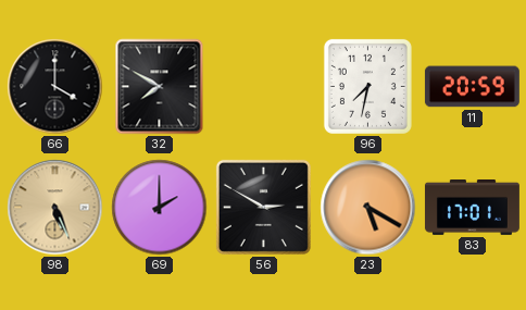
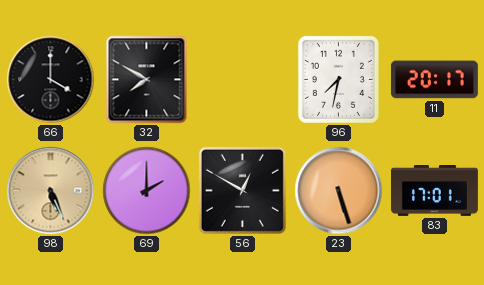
11: 20:59 -> 20:17
56: 2:50 -> 12:50
23: 5:20 -> 5:27
